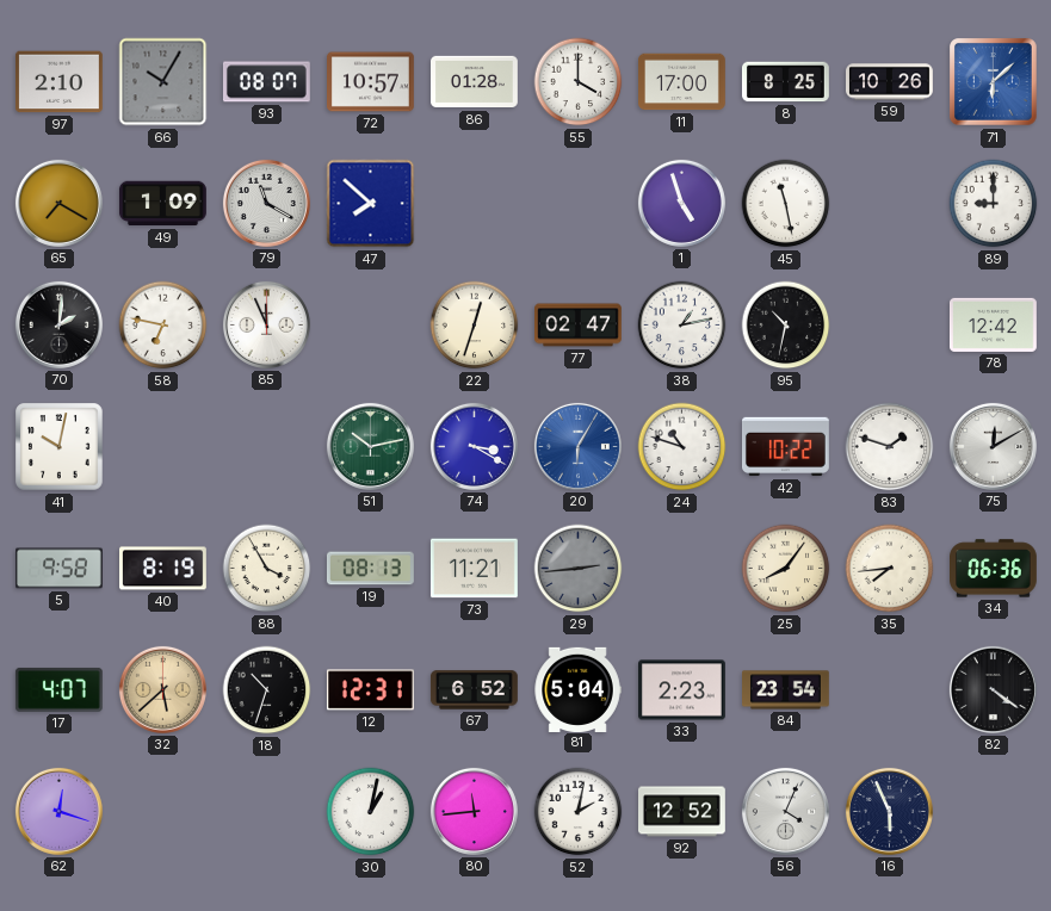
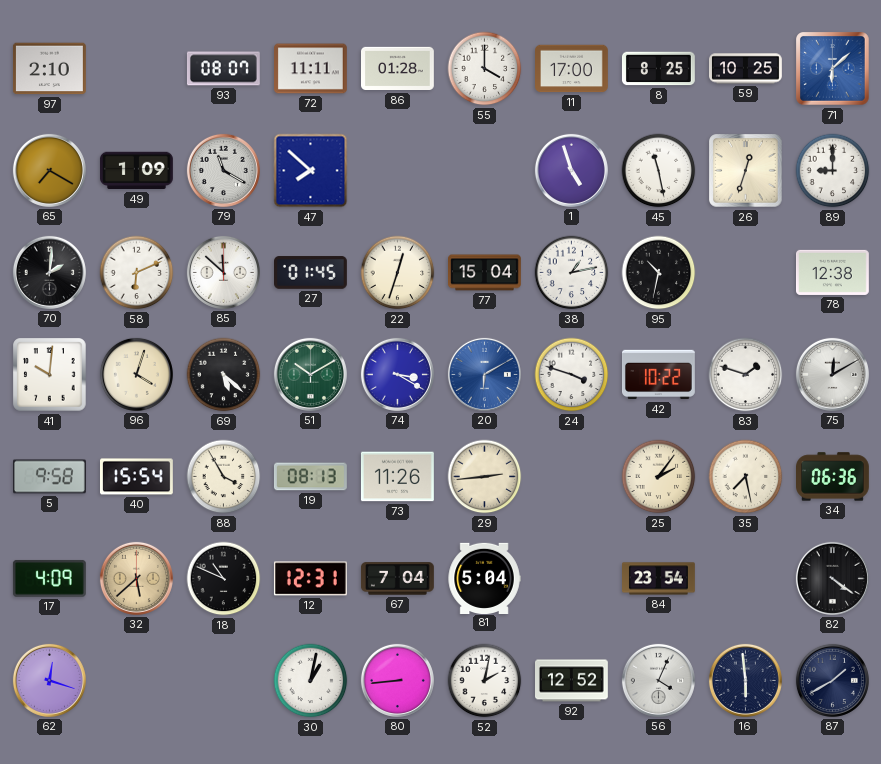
66: 10:05 -> none
72: 10:57 -> 11:11
59: 10:26 -> 10:25
26: none -> 12:33
58: 6:47 -> 6:11
85: 11:56 -> 11:52
27: none -> 01:45
77: 02:47 -> 15:04
78: 12:42 -> 12:38
41: 10:02 -> 10:01
96: none -> 4:03
69: none -> 5:22
51: 10:13 -> 10:10
20: 6:05 -> 6:10
24: 10:48 -> 3:48
40: 8:19 -> 15:54
73: 11:21 -> 11:26
29 dial: grey -> cream
25: 8:06 -> 2:06
35: 7:44 -> 7:28
17: 4:07 -> 4:09
18: 10:33 -> 10:49
67: 6:52 -> 7:04
33: 2:23 -> none
80: 11:44 -> 8:44
16: 5:56 -> 5:59
87: none -> 1:40
